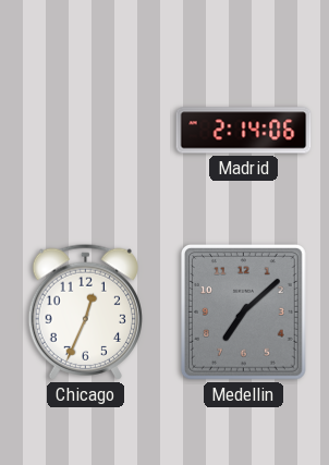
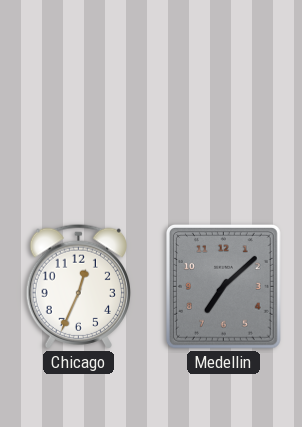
Madrid: 2:14 -> none
